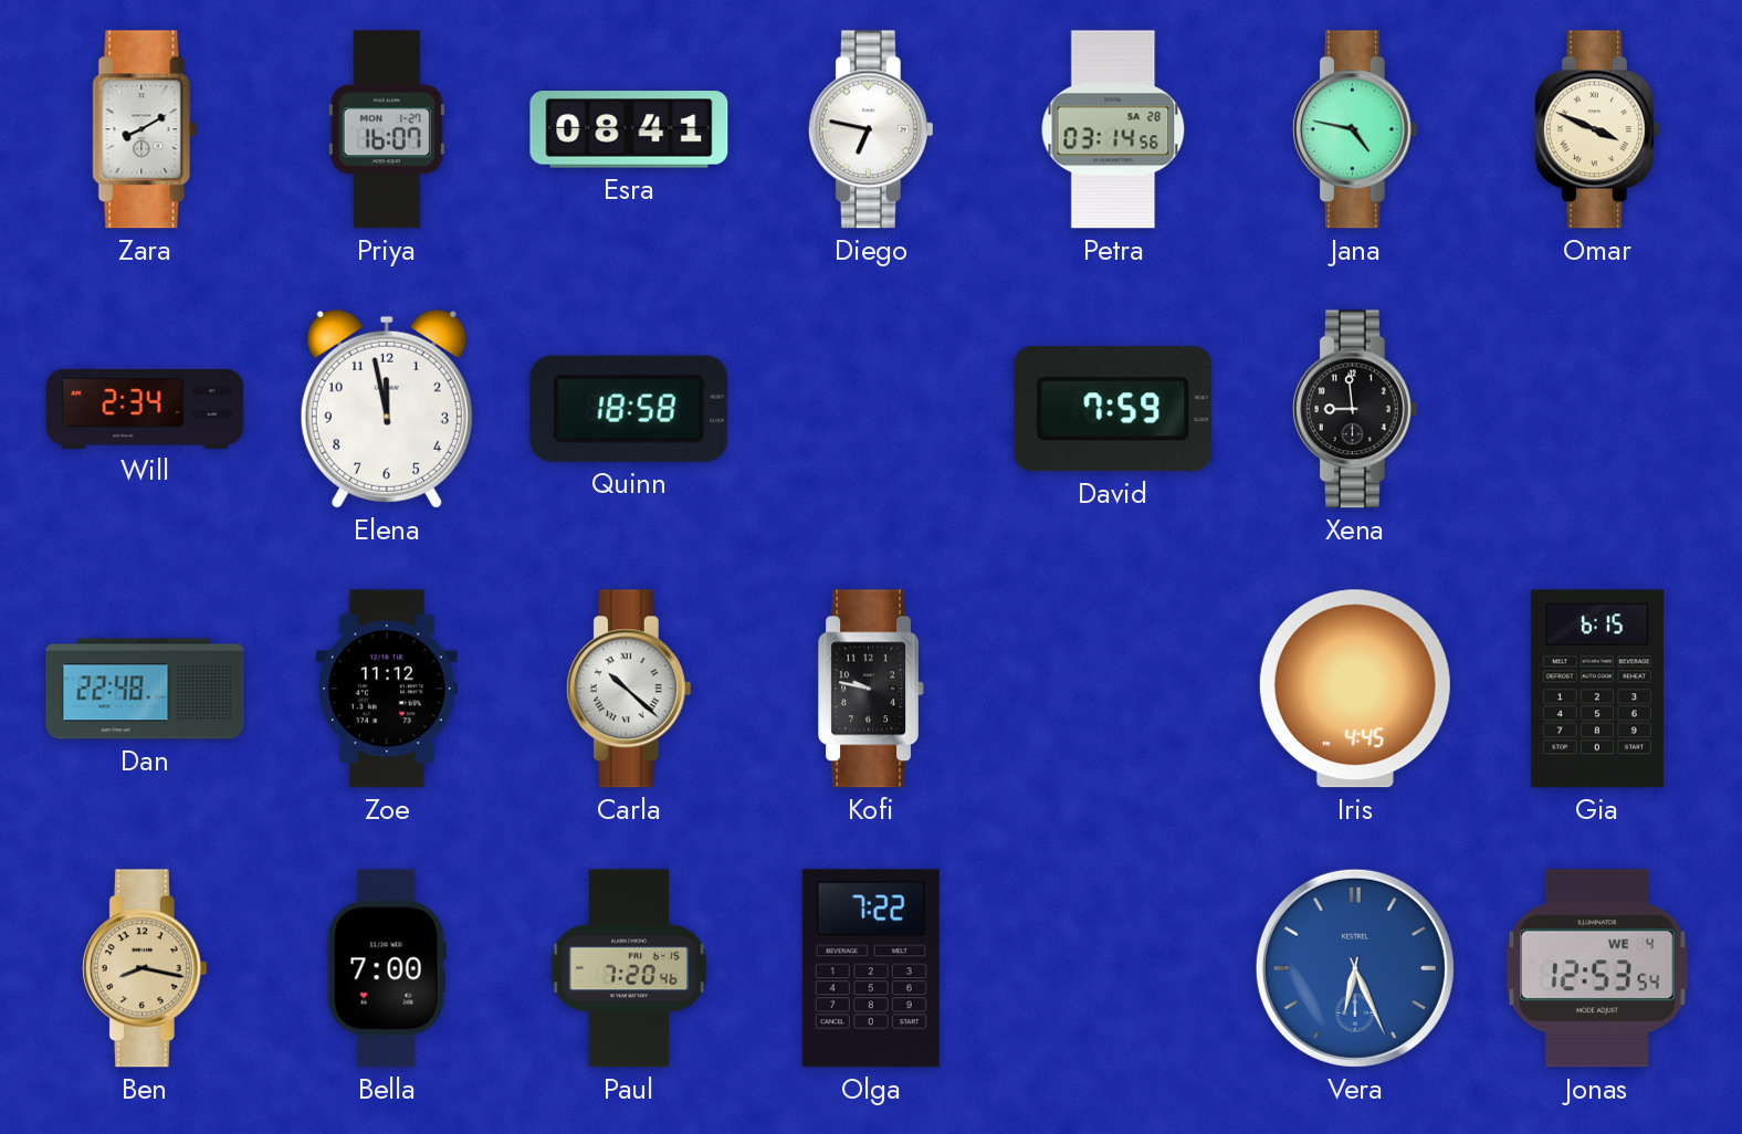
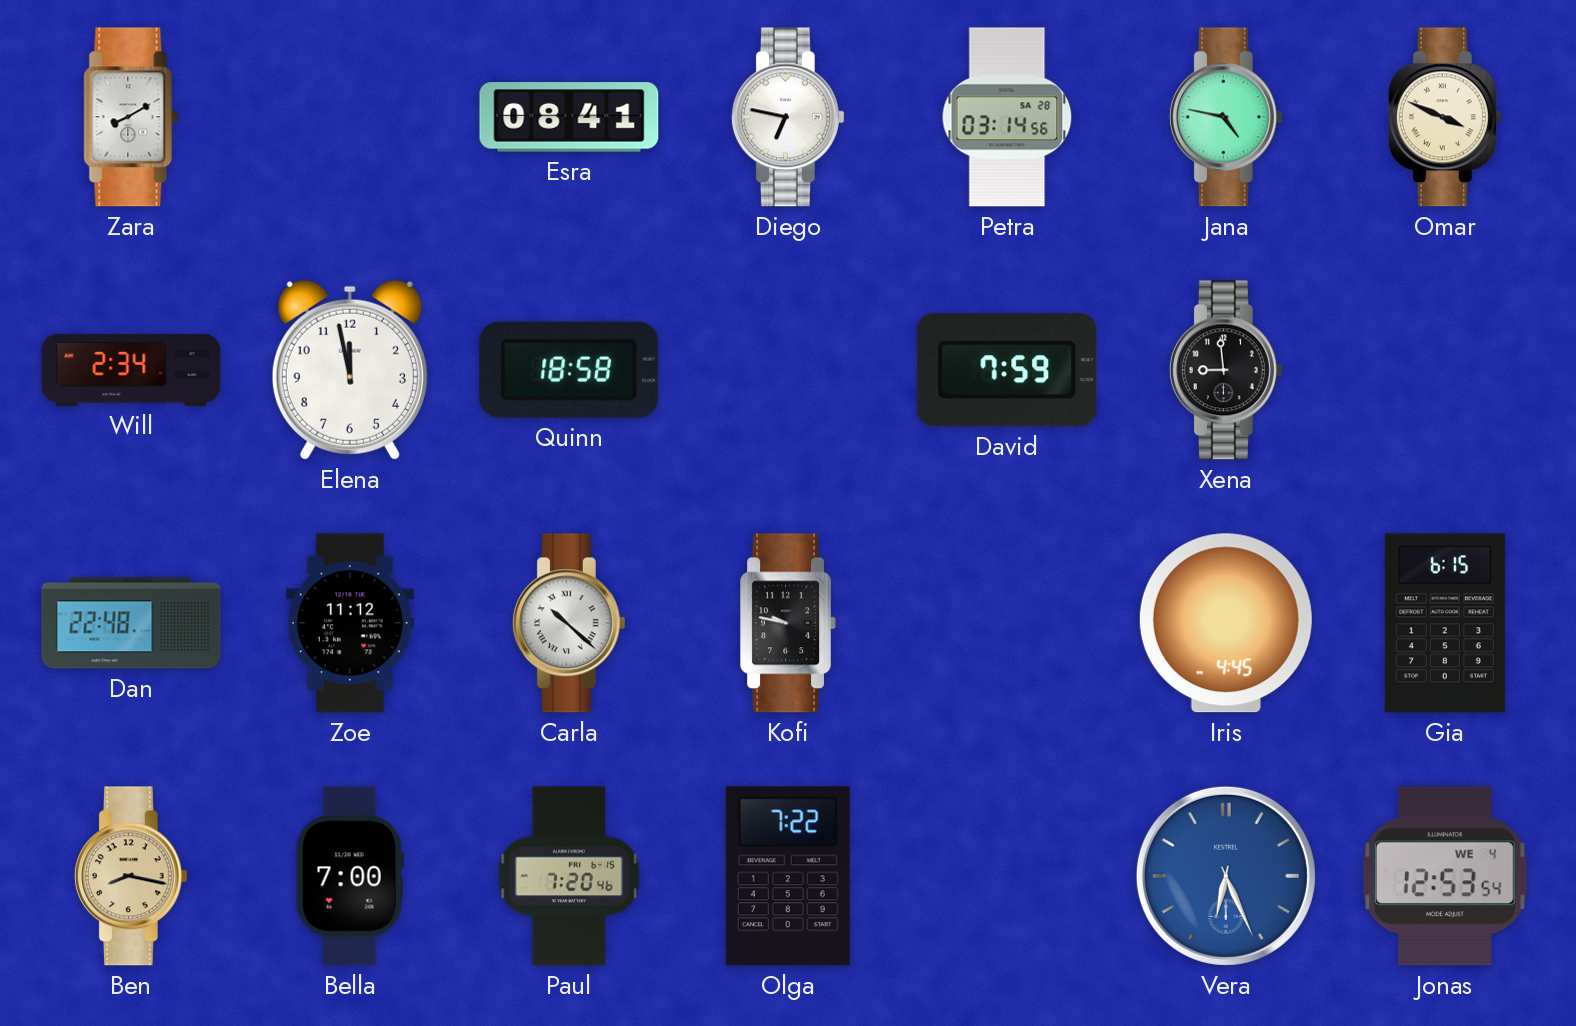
Priya: 16:07 -> none
